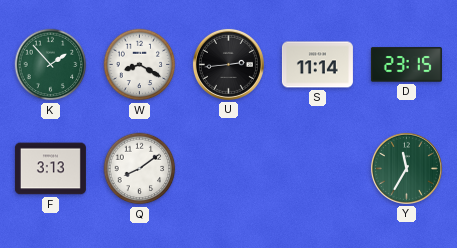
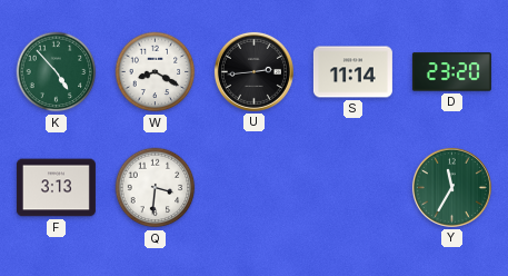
K: 1:53 -> 4:53
D: 23:15 -> 23:20
Q: 8:09 -> 3:31
